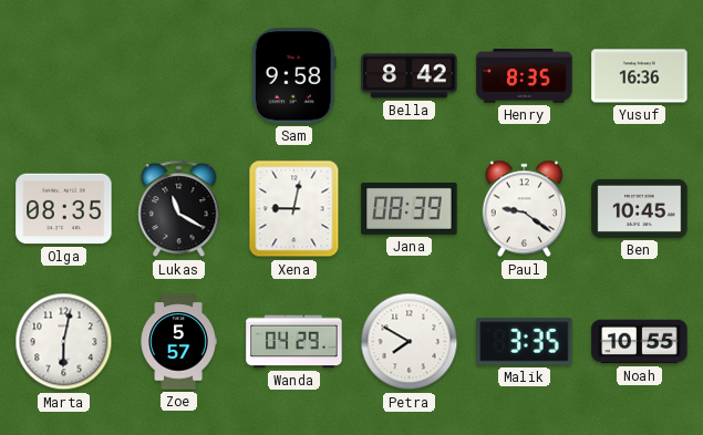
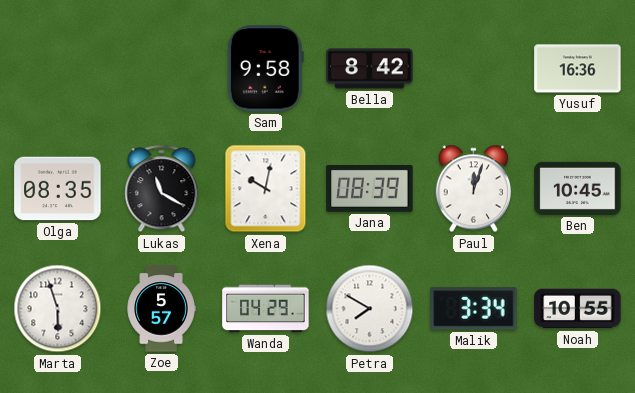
Henry: 8:35 -> none
Xena: 9:02 -> 10:02
Paul: 9:21 -> 12:03
Marta: 6:02 -> 5:57
Malik: 3:35 -> 3:34
